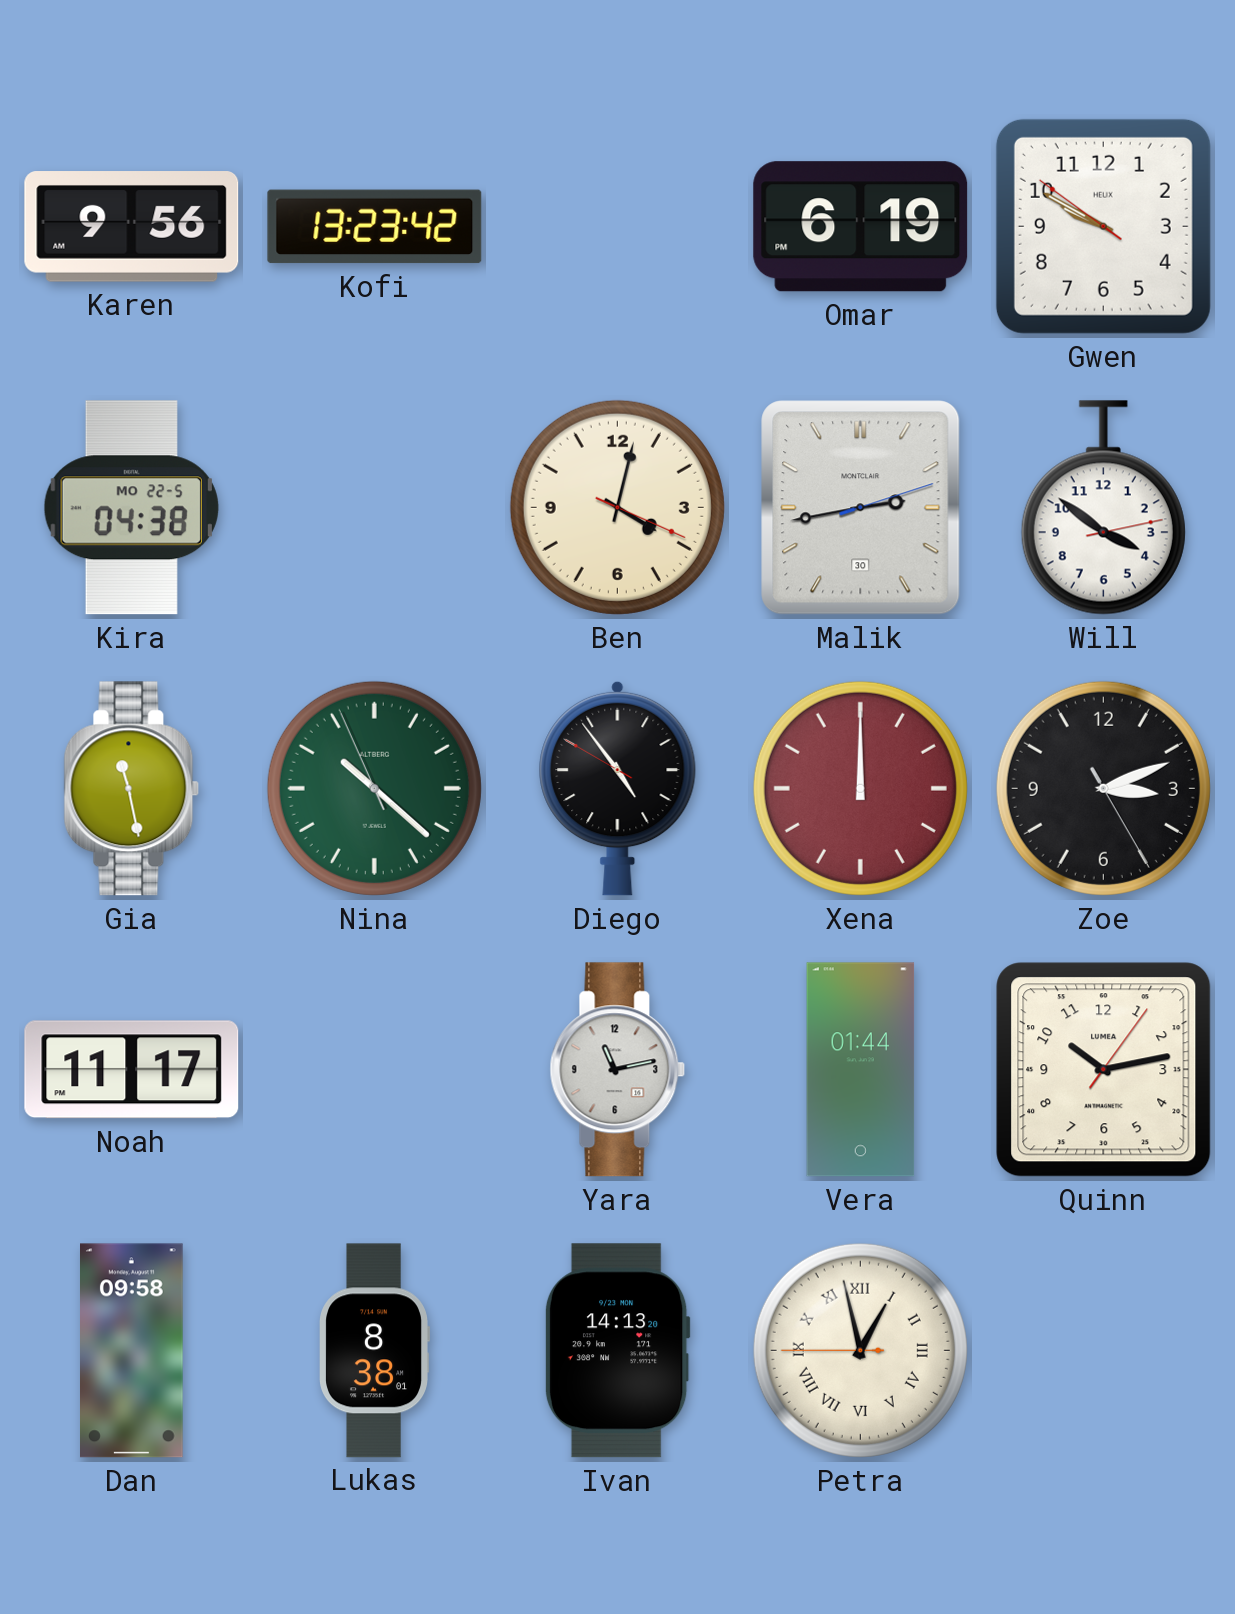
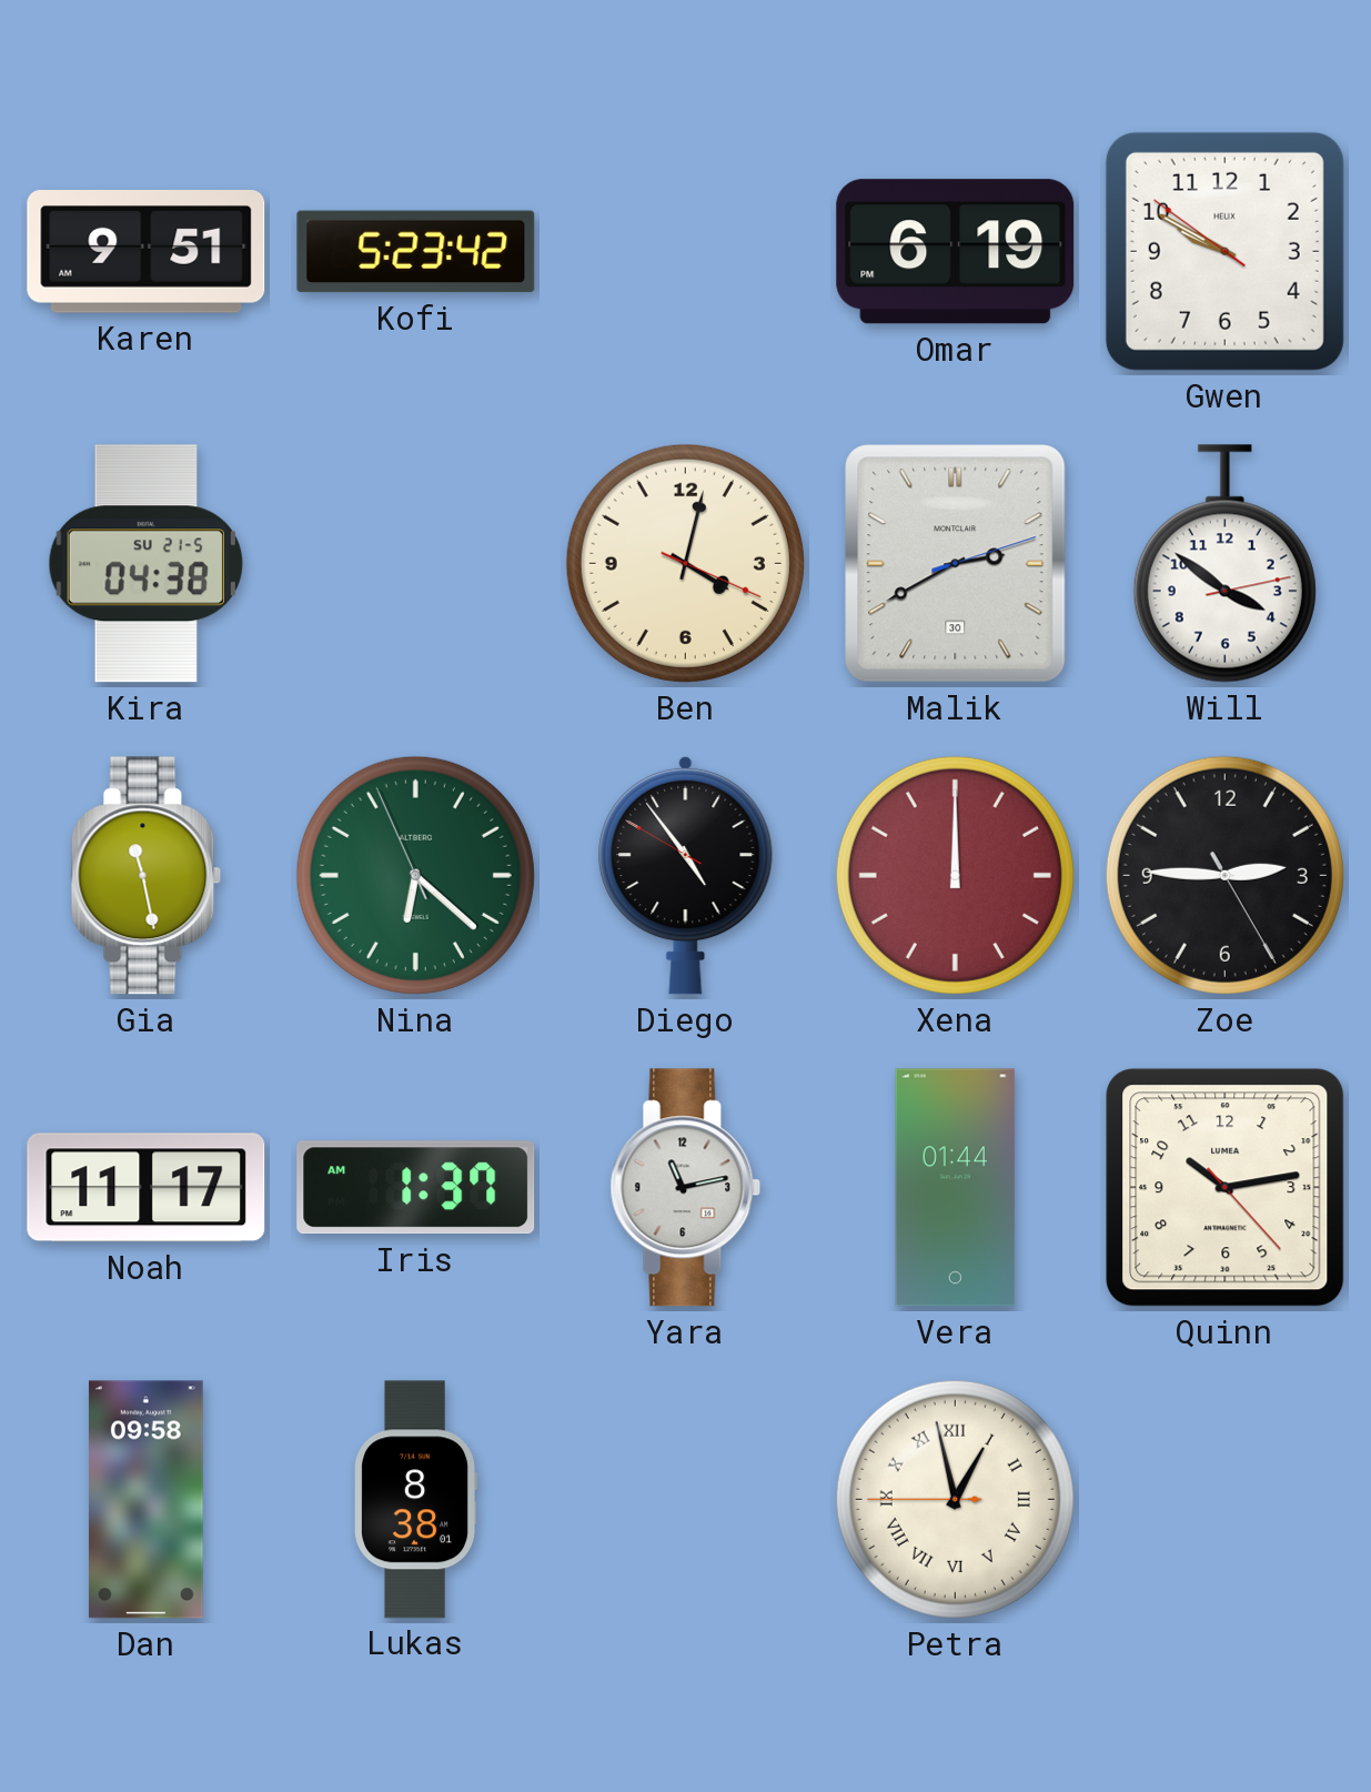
Karen: 9:56 -> 9:51
Kofi: 13:23 -> 5:23
Kira date: MO 22-5 -> SU 21-5
Malik: 2:43 -> 2:40
Nina: 10:21 -> 6:21
Zoe: 3:11 -> 2:45
Iris: none -> 1:37
Quinn: 10:13:06 -> 10:13:23
Ivan: 14:13 -> none
